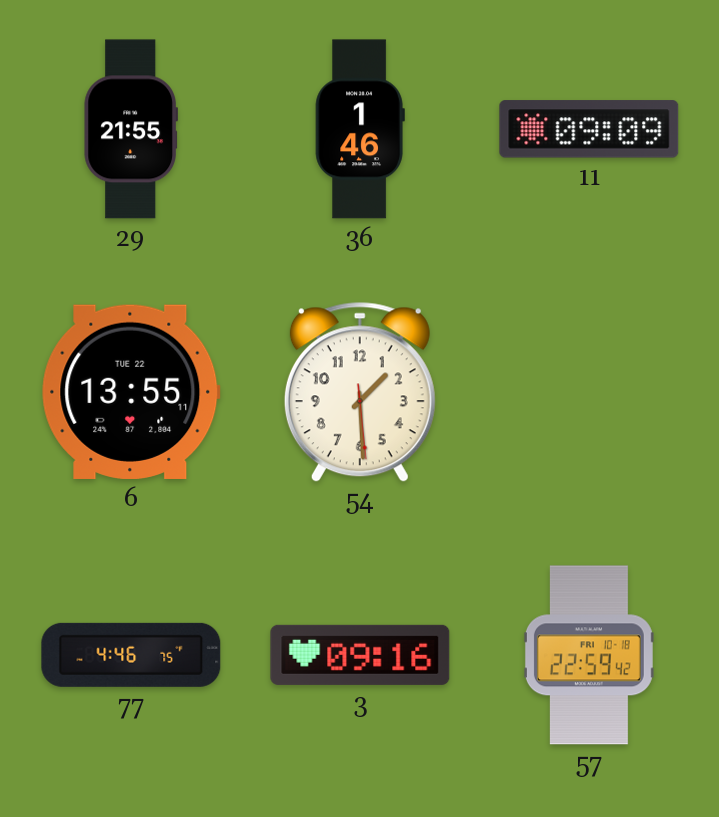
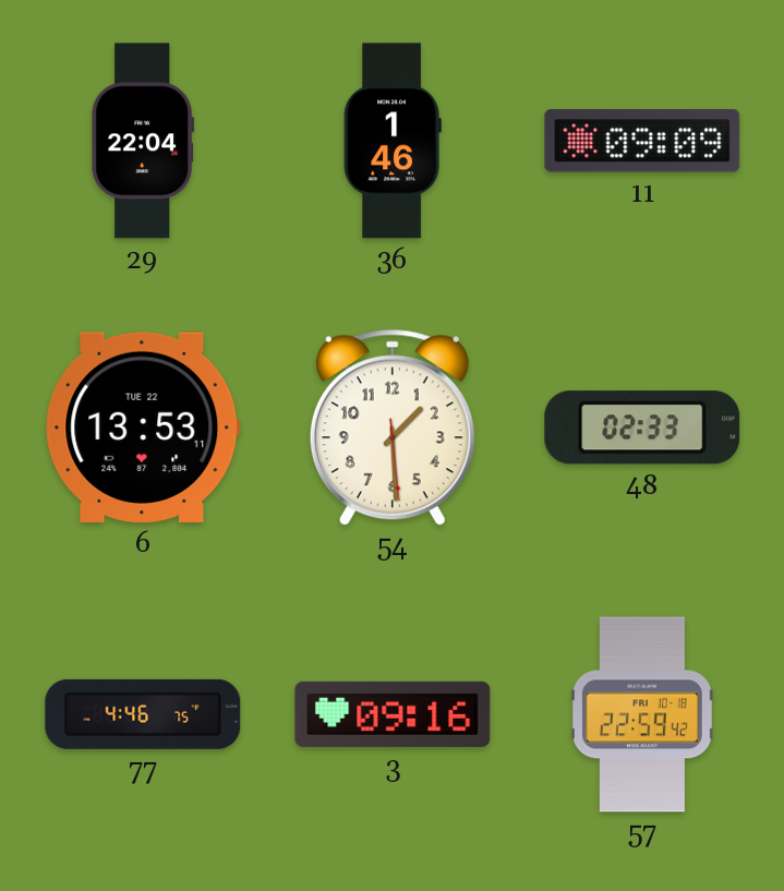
29: 21:55 -> 22:04
6: 13:55 -> 13:53
48: none -> 02:33
